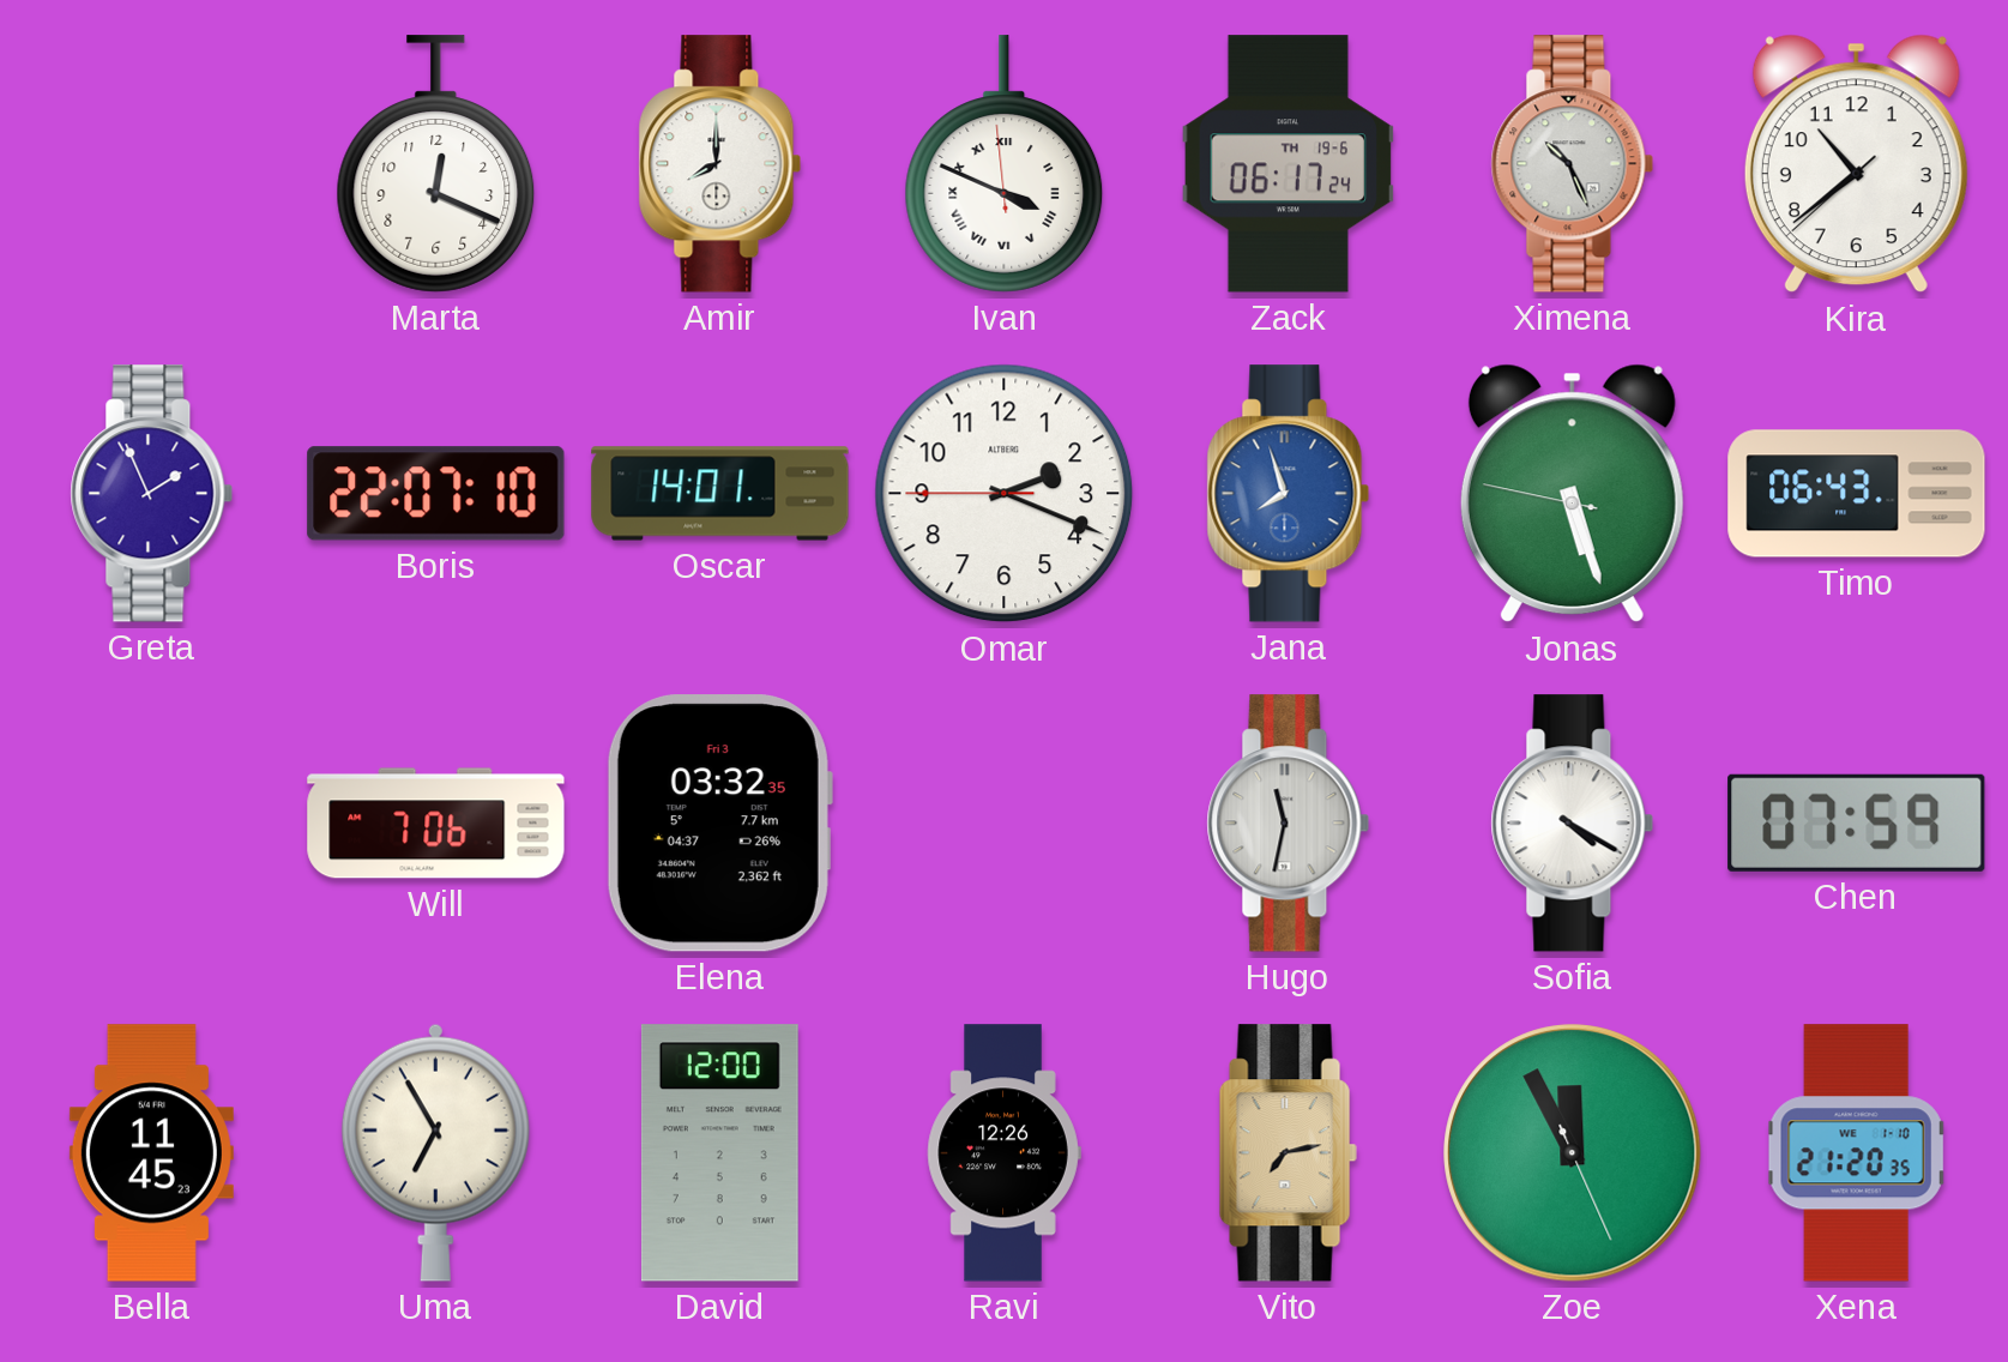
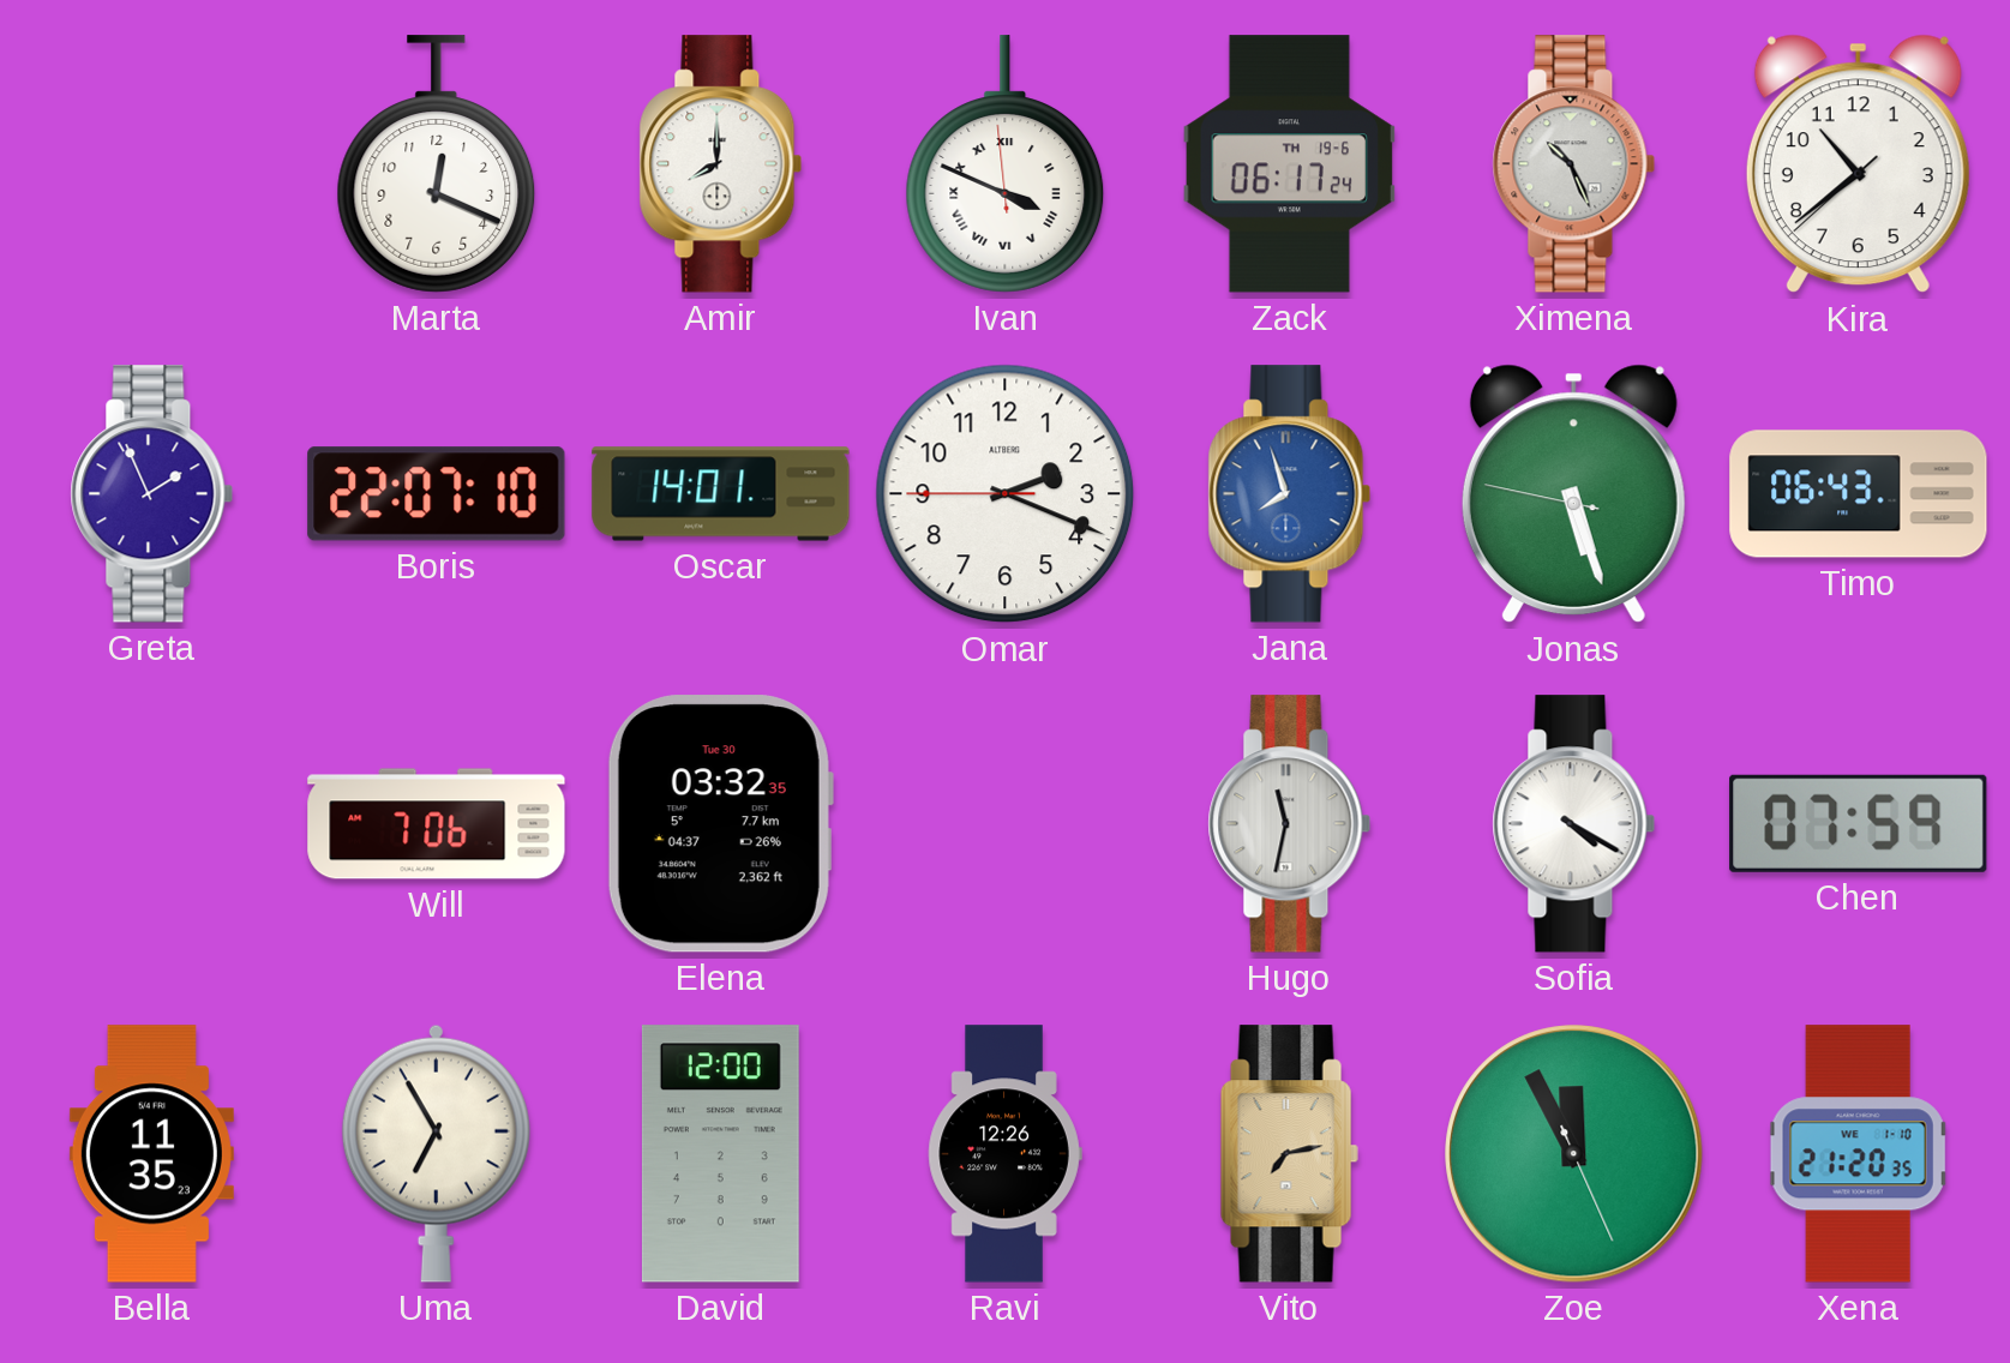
Elena date: Fri 3 -> Tue 30
Bella: 11:45 -> 11:35
